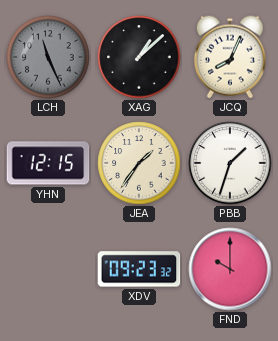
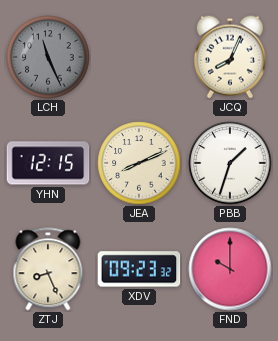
XAG: 1:08 -> none
JEA: 1:36 -> 8:11
ZTJ: none -> 8:26
